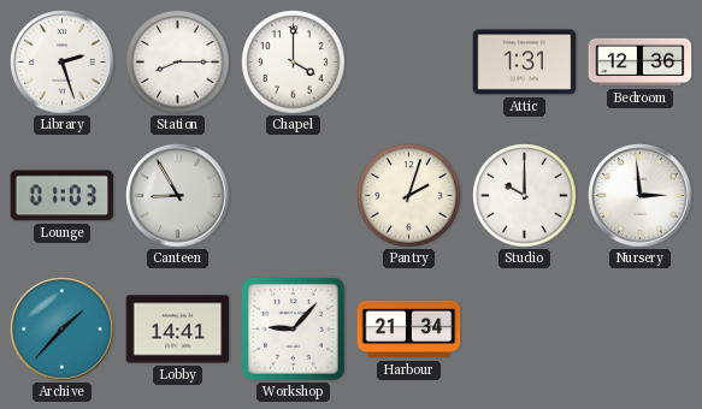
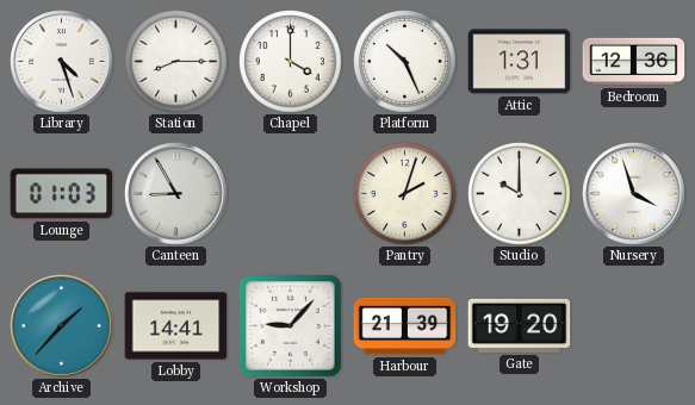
Library: 2:27 -> 4:27
Platform: none -> 10:26
Nursery: 2:59 -> 3:57
Harbour: 21:34 -> 21:39
Gate: none -> 19:20
